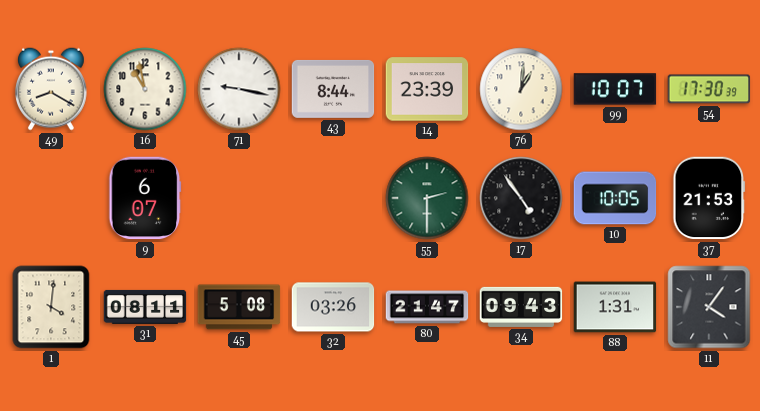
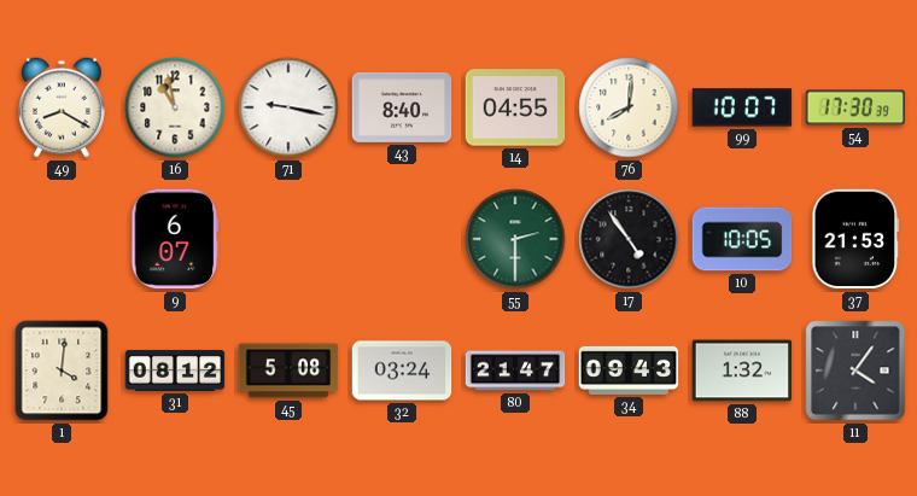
43: 8:44 -> 8:40
14: 23:39 -> 04:55
76: 1:01 -> 8:01
31: 08:11 -> 08:12
32: 03:26 -> 03:24
88: 1:31 -> 1:32
